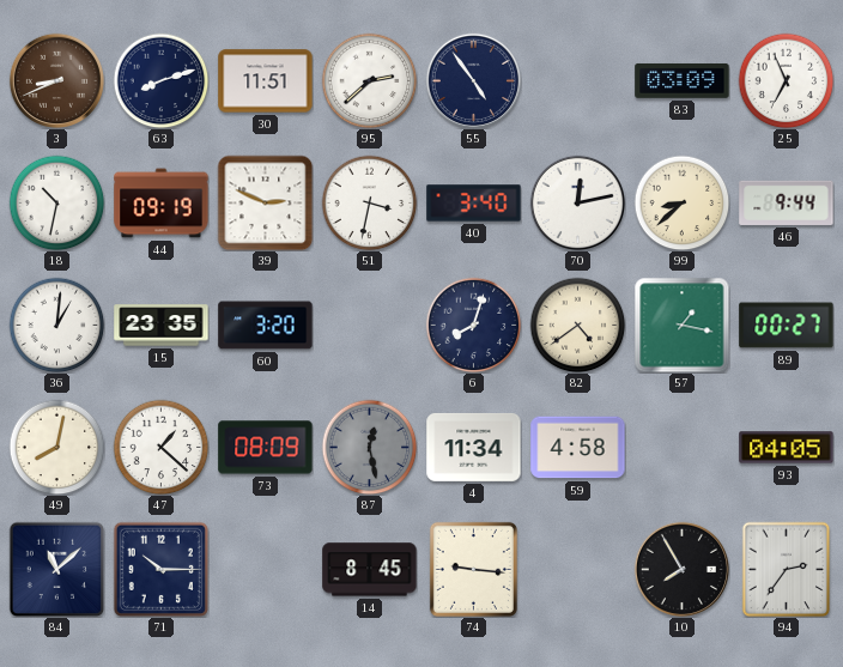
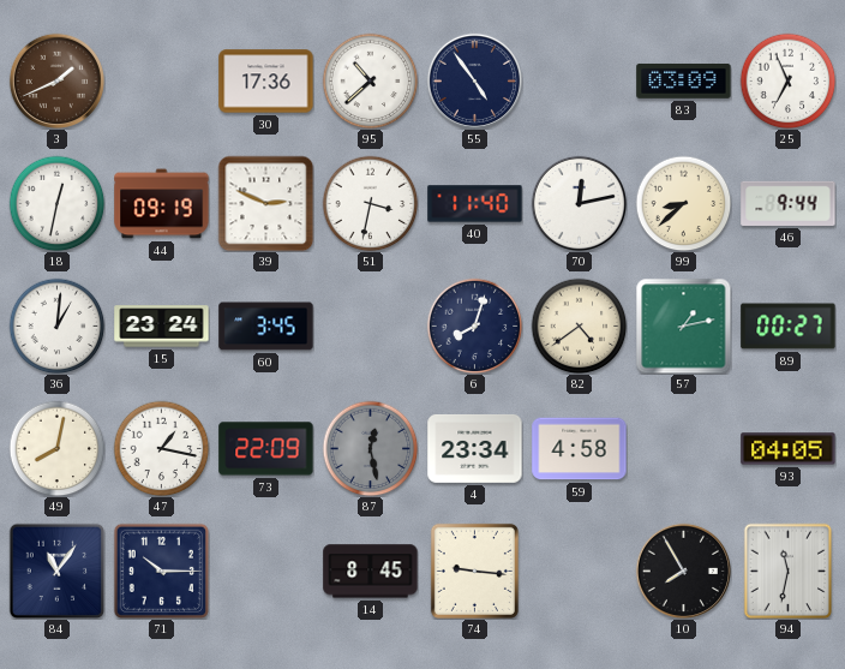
3: 8:41 -> 1:41
63: 8:12 -> none
30: 11:51 -> 17:36
95: 2:38 -> 10:38
18: 10:32 -> 12:32
40: 3:40 -> 11:40
15: 23:35 -> 23:24
60: 3:20 -> 3:45
57: 1:17 -> 1:13
47: 1:22 -> 1:17
73: 08:09 -> 22:09
4: 11:34 -> 23:34
84: 11:08 -> 11:06
94: 2:36 -> 11:32
